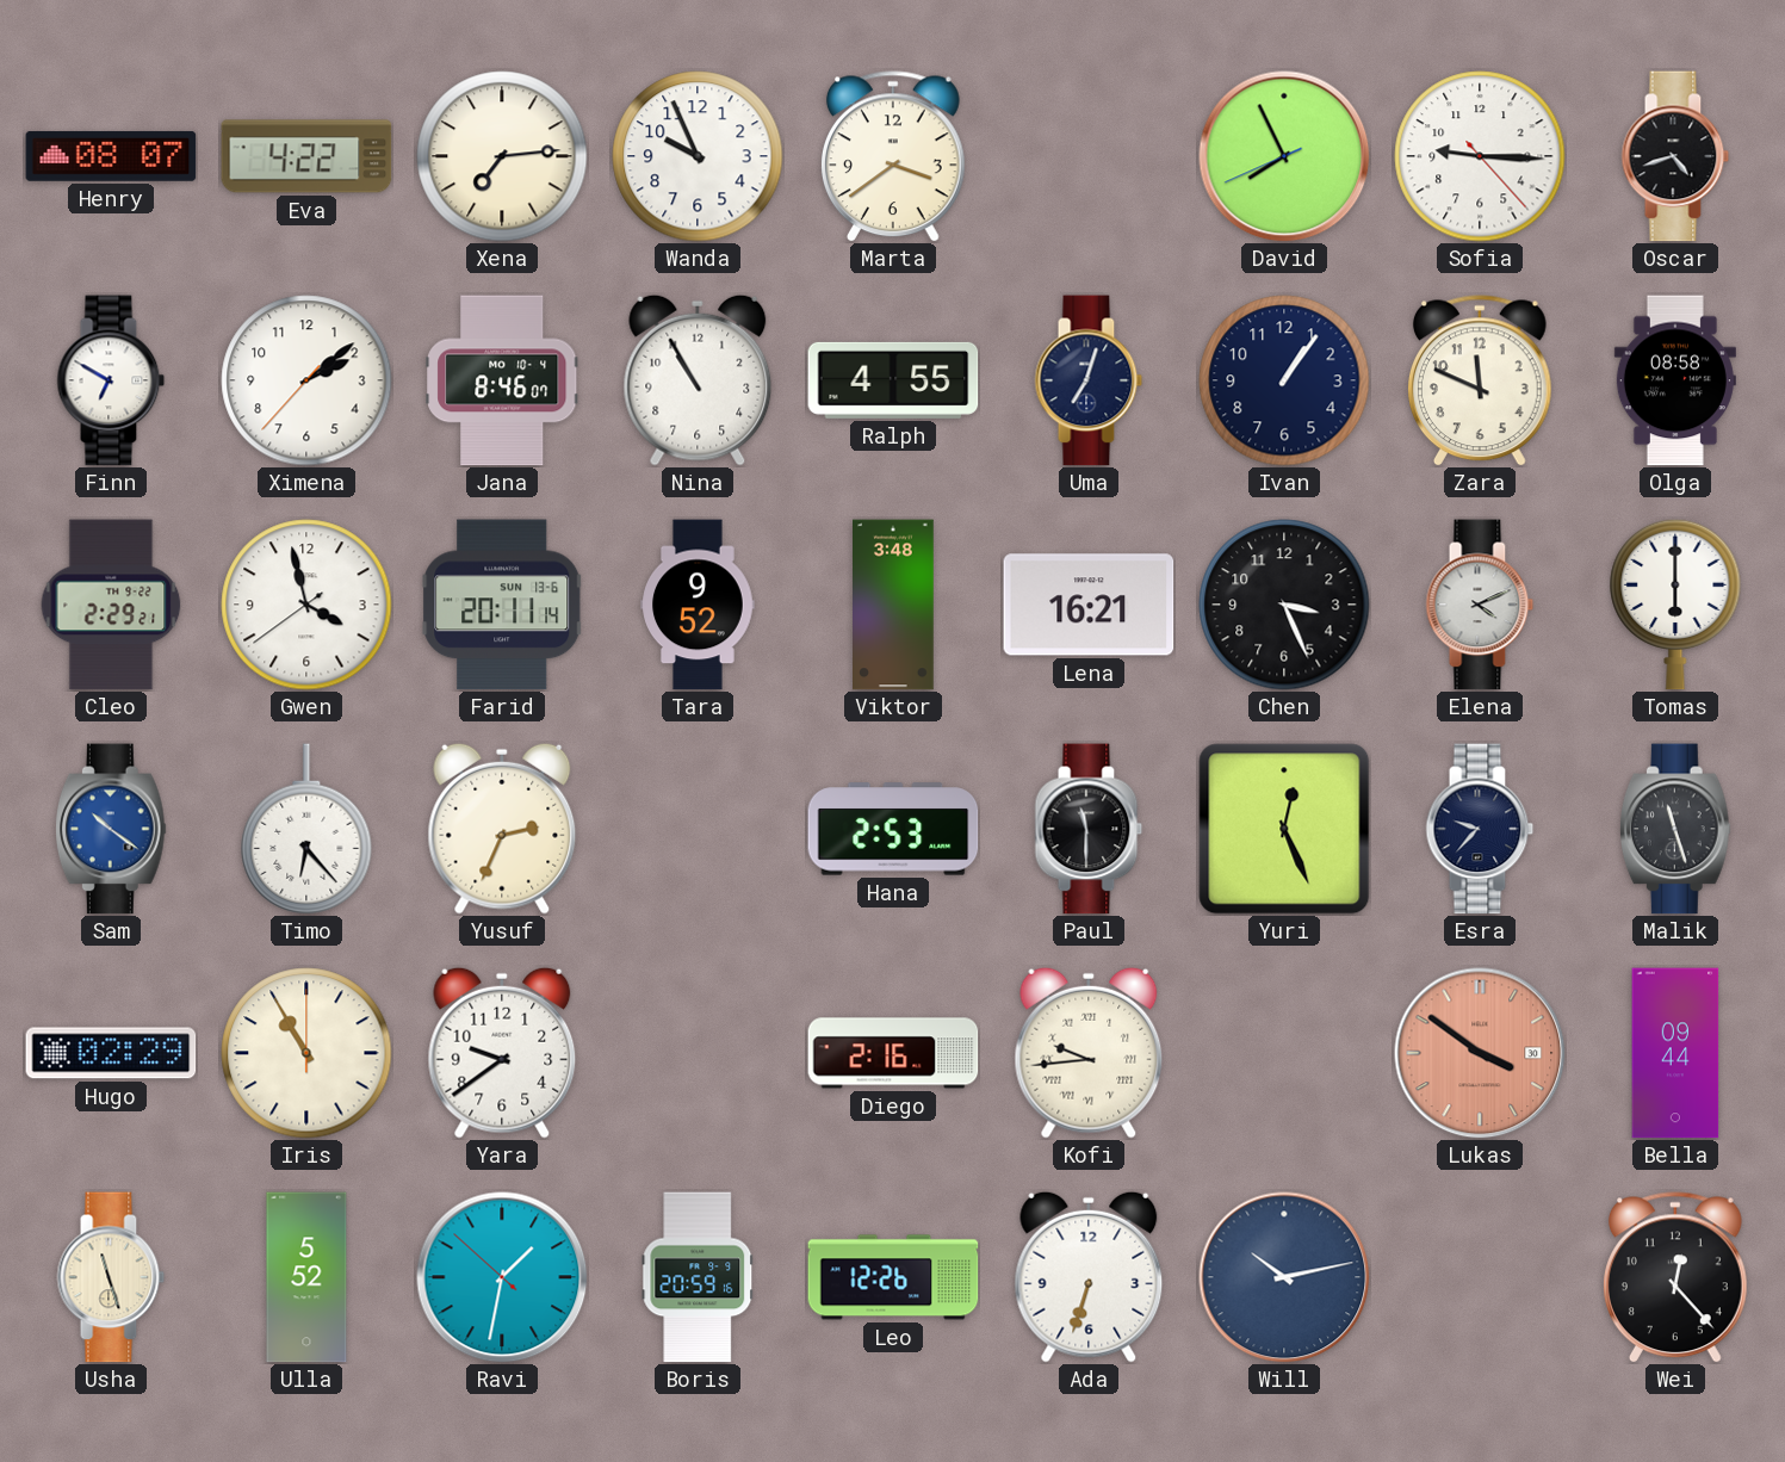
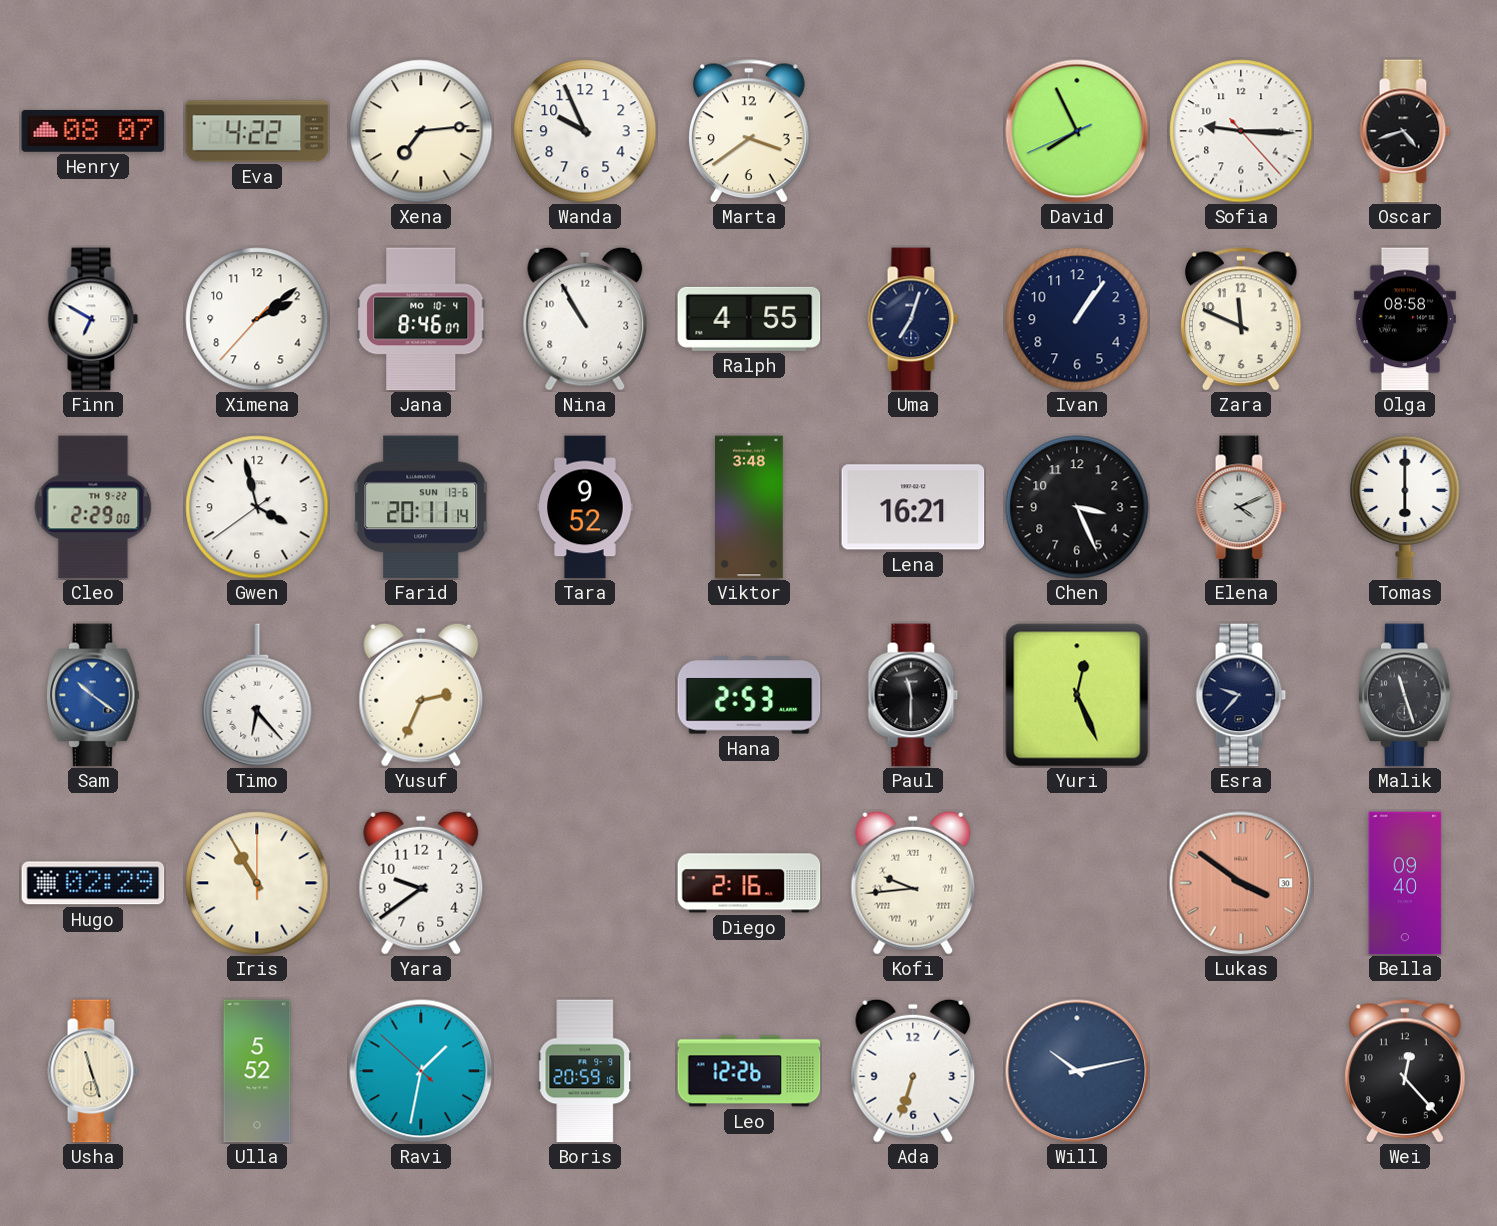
Cleo: 2:29:21 -> 2:29:00
Bella: 09:44 -> 09:40
